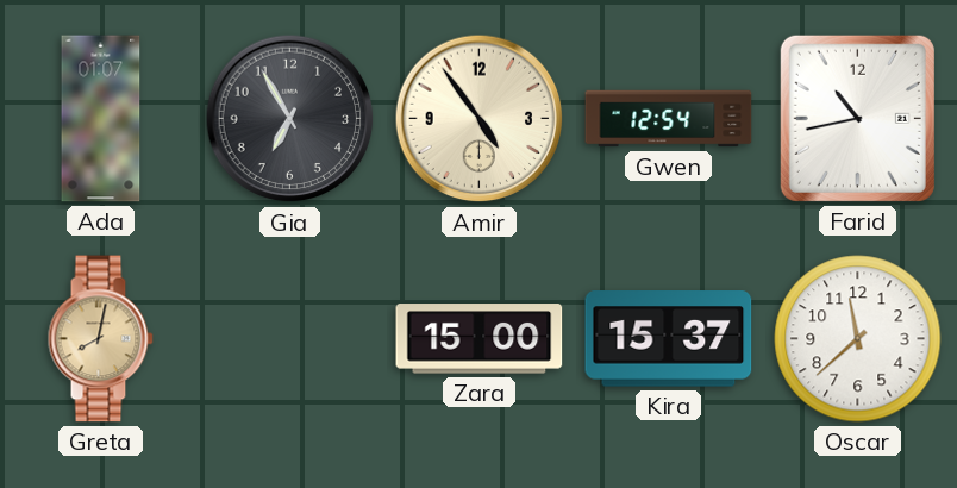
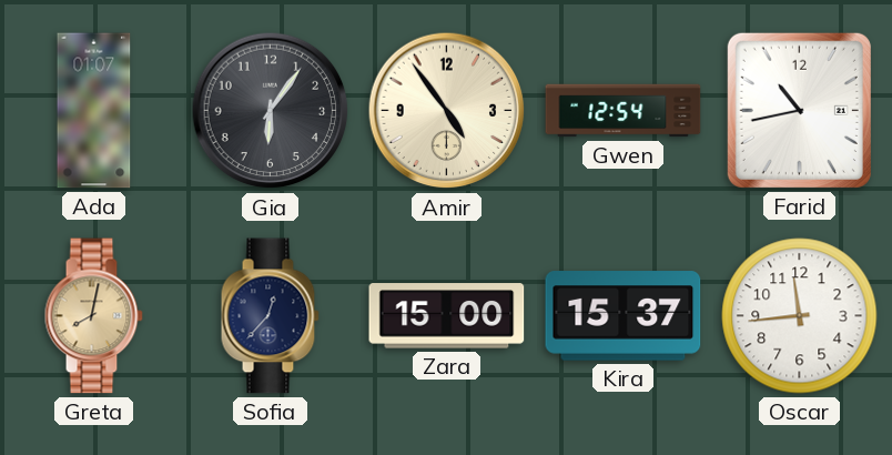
Gia: 6:55 -> 6:06
Sofia: none -> 12:37
Oscar: 11:38 -> 11:44
